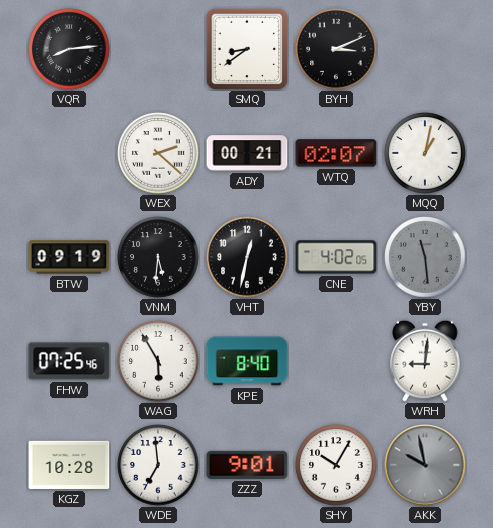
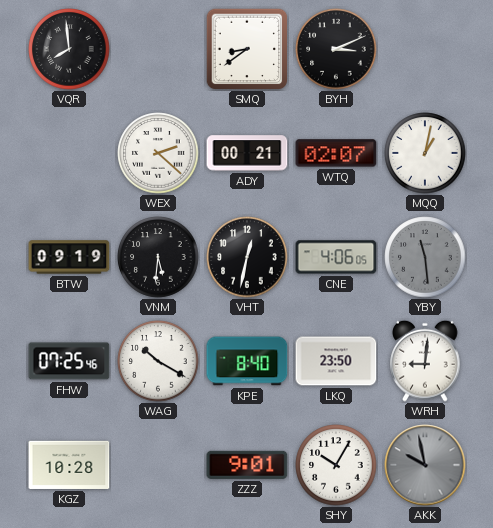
VQR: 8:14 -> 7:59
CNE: 4:02 -> 4:06
WAG: 5:55 -> 10:20
LKQ: none -> 23:50
WDE: 6:59 -> none
